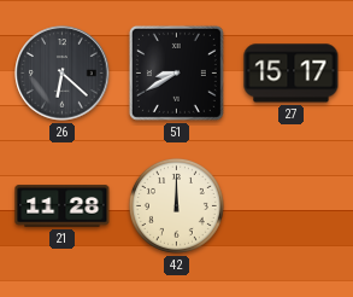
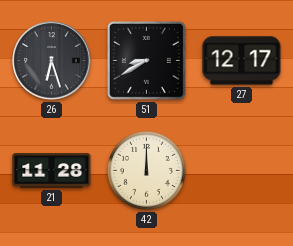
26: 6:22 -> 6:27
27: 15:17 -> 12:17
